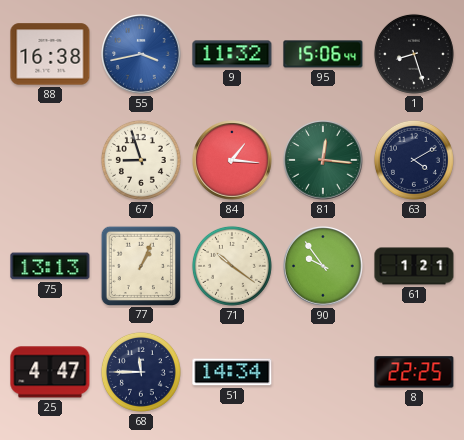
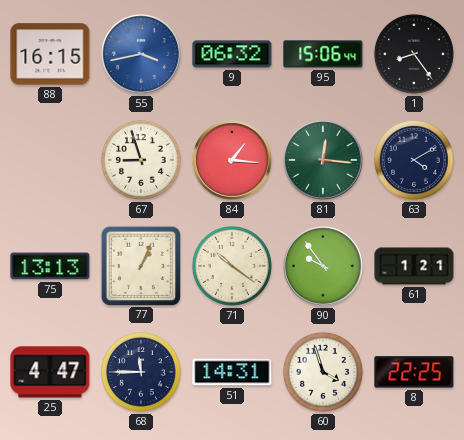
88: 16:38 -> 16:15
9: 11:32 -> 06:32
1: 8:27 -> 8:24
51: 14:34 -> 14:31
60: none -> 3:57
